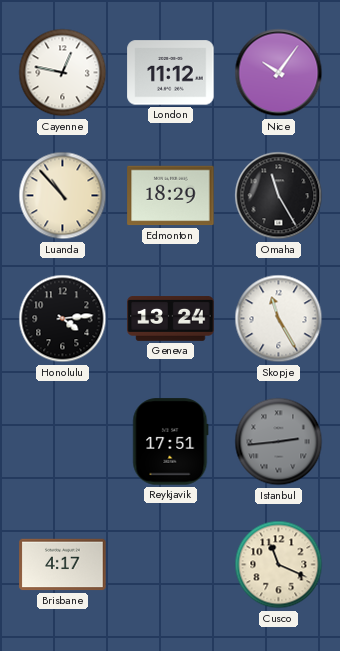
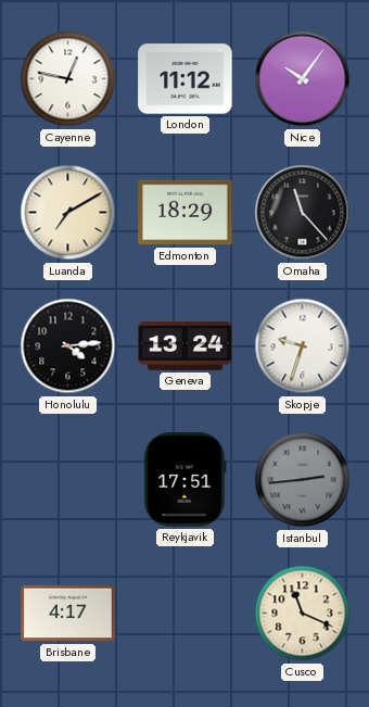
Luanda: 10:53 -> 7:10
Omaha: 11:25 -> 11:23
Skopje: 11:25 -> 9:33
